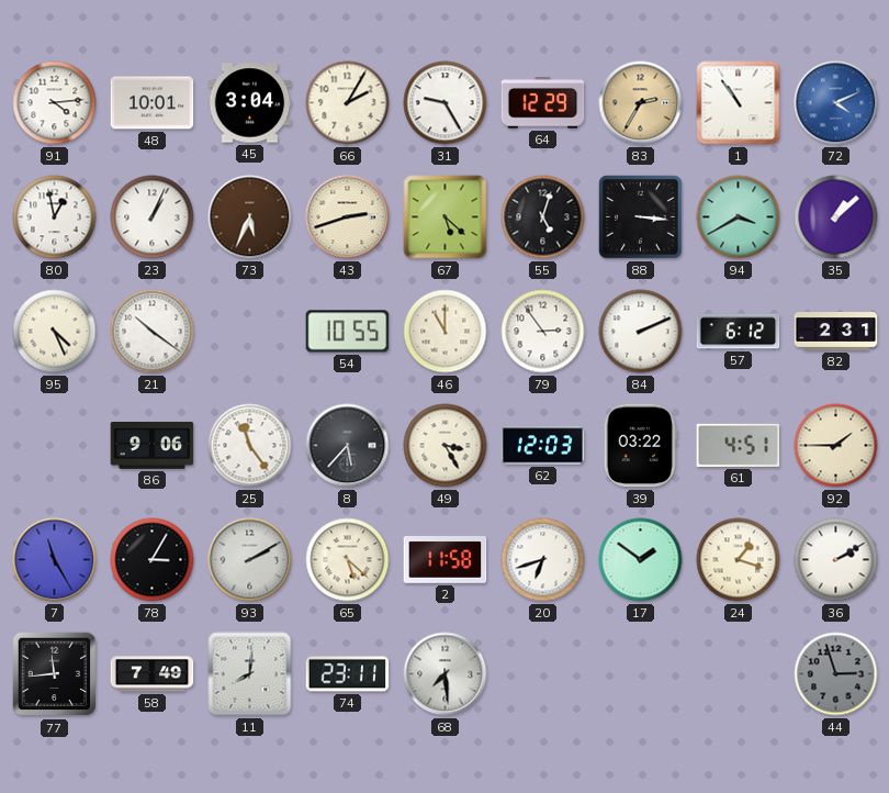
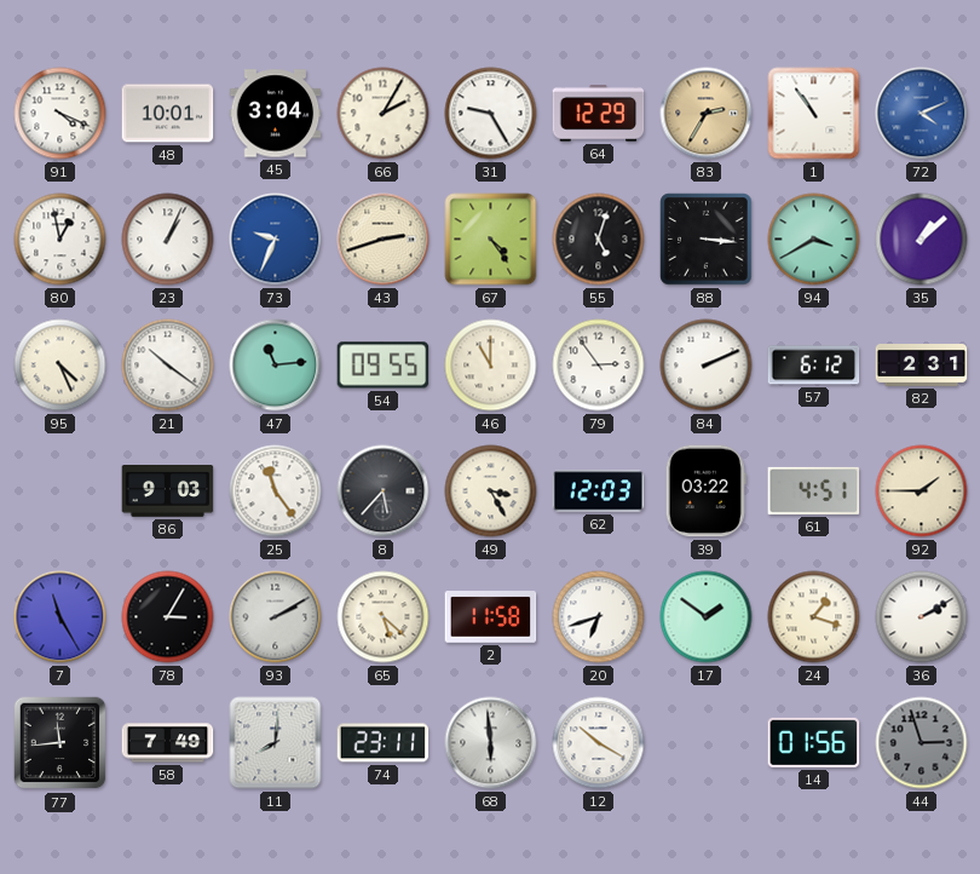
91: 4:14 -> 4:19
73: 5:34 -> 9:34
73 dial: brown -> blue
67: 5:22 -> 4:24
47: none -> 11:14
54: 10:55 -> 09:55
86: 9:06 -> 9:03
68: 7:29 -> 5:59
12: none -> 10:20
14: none -> 01:56
